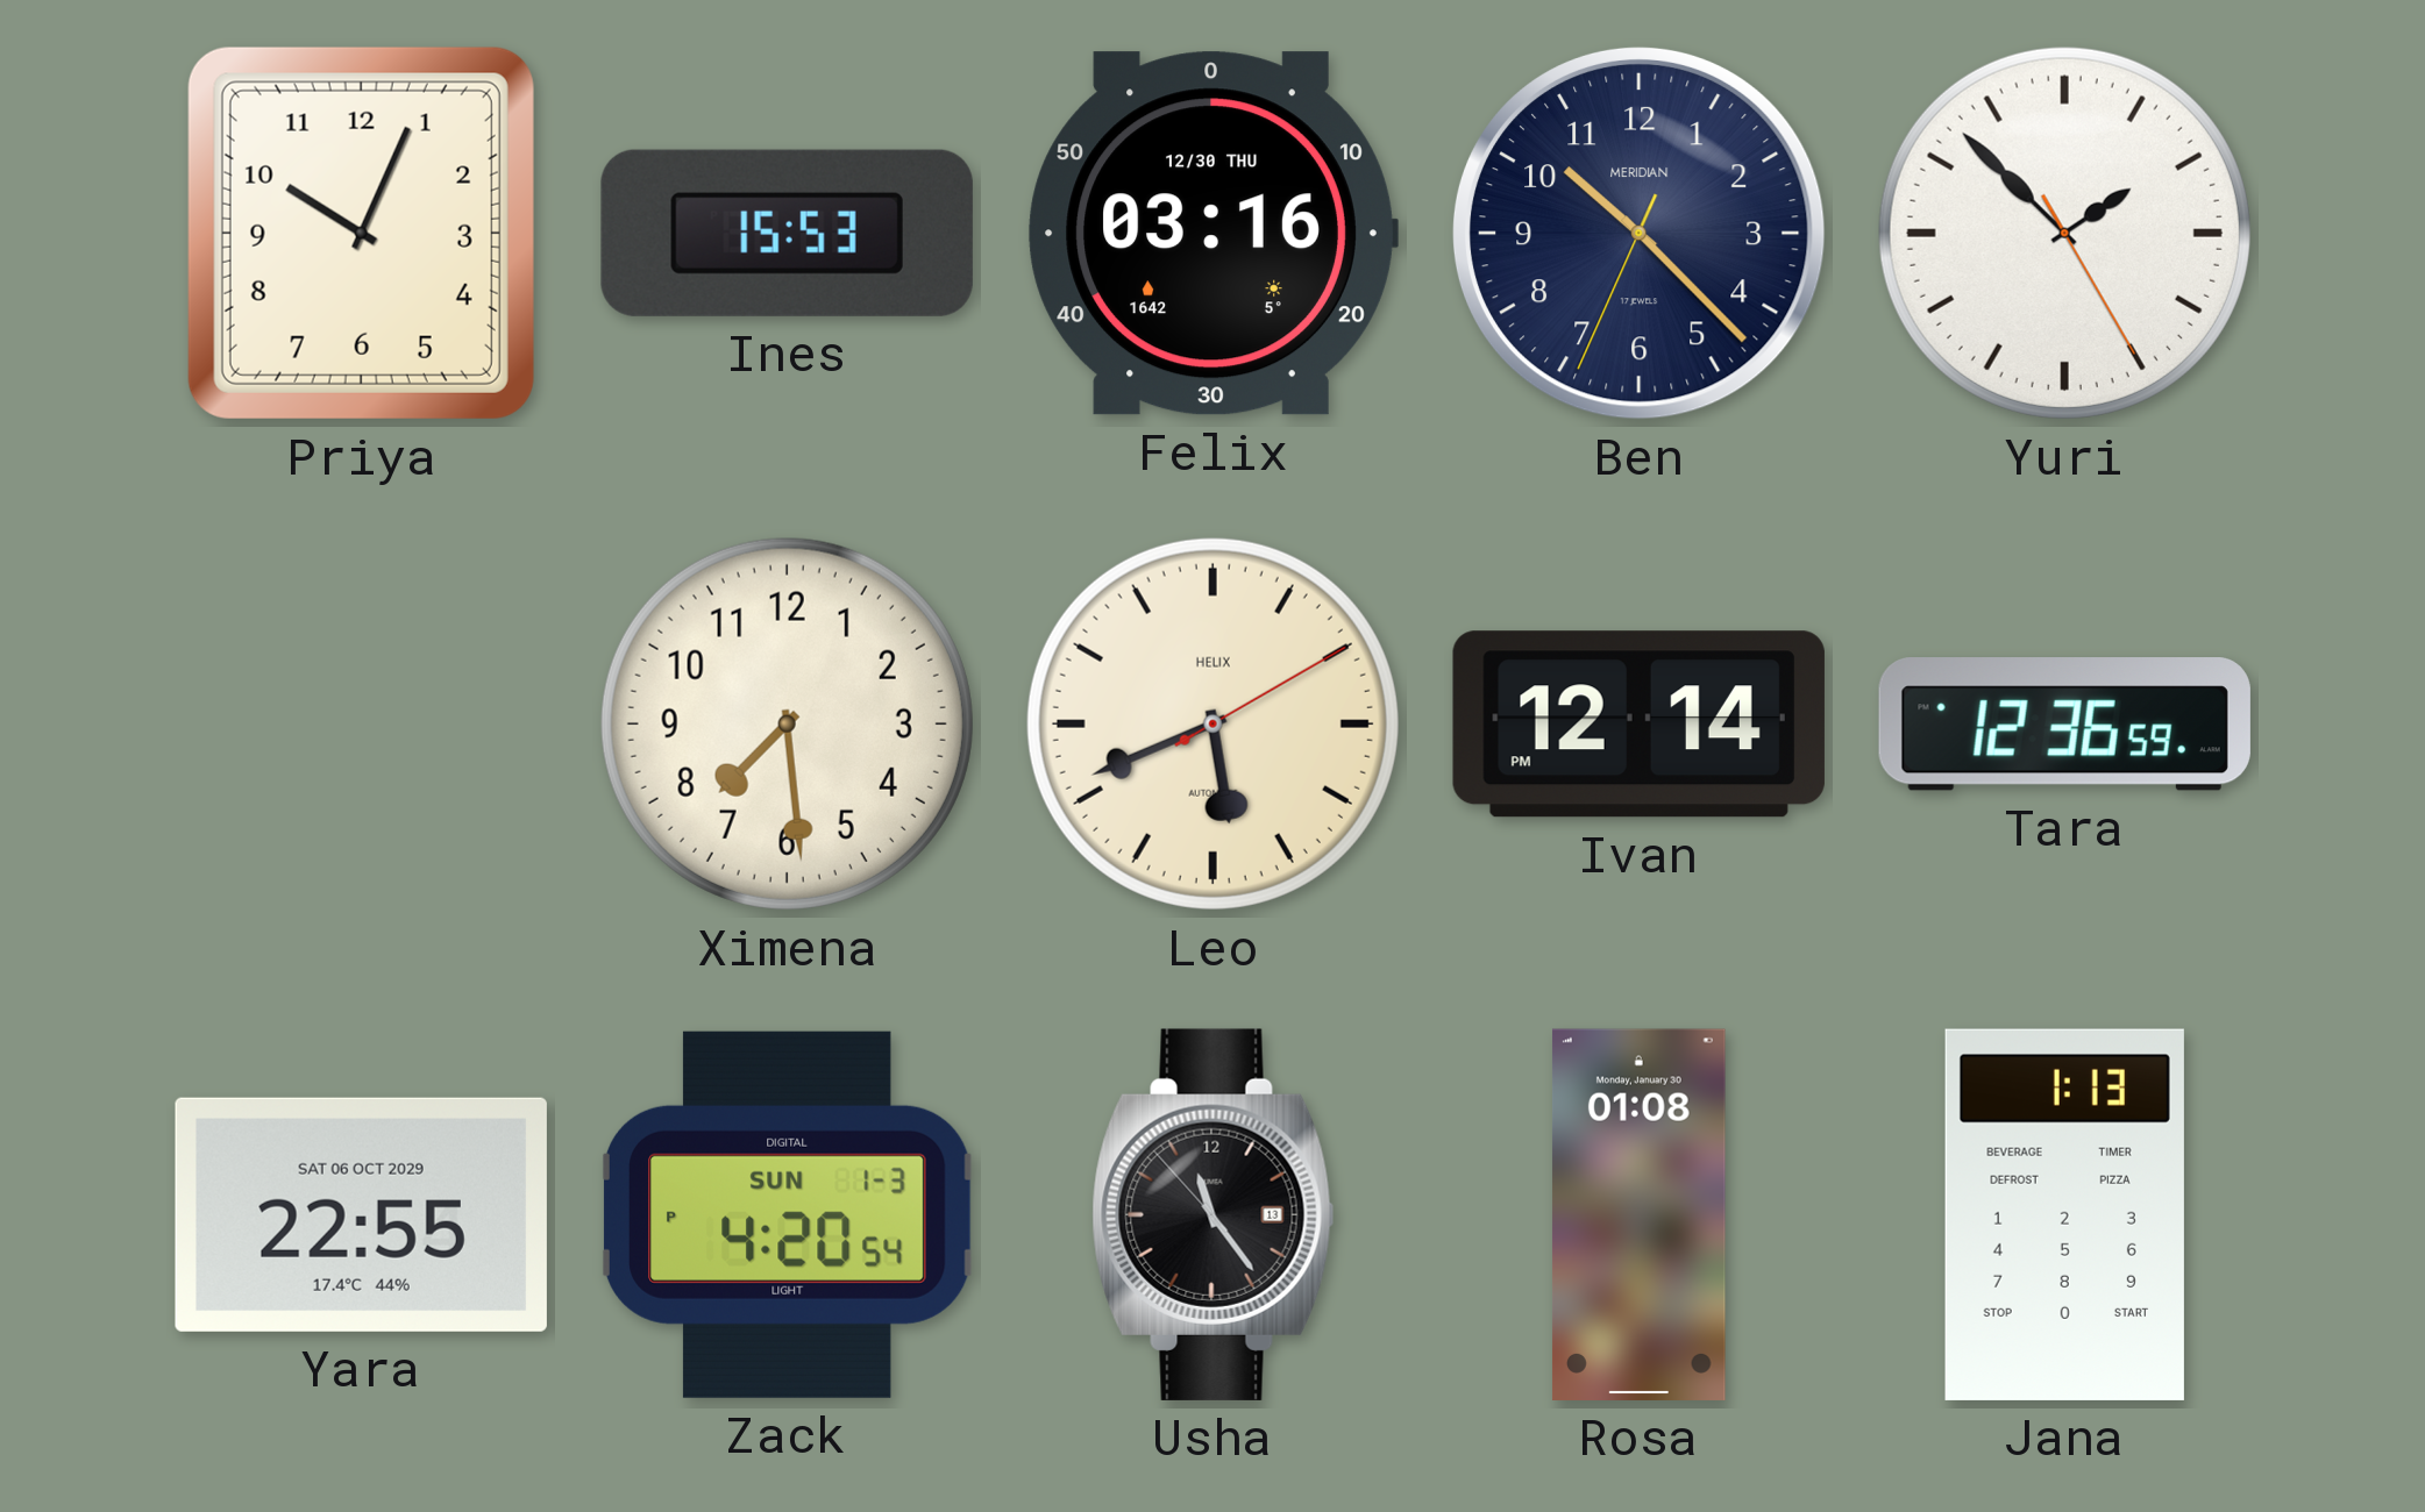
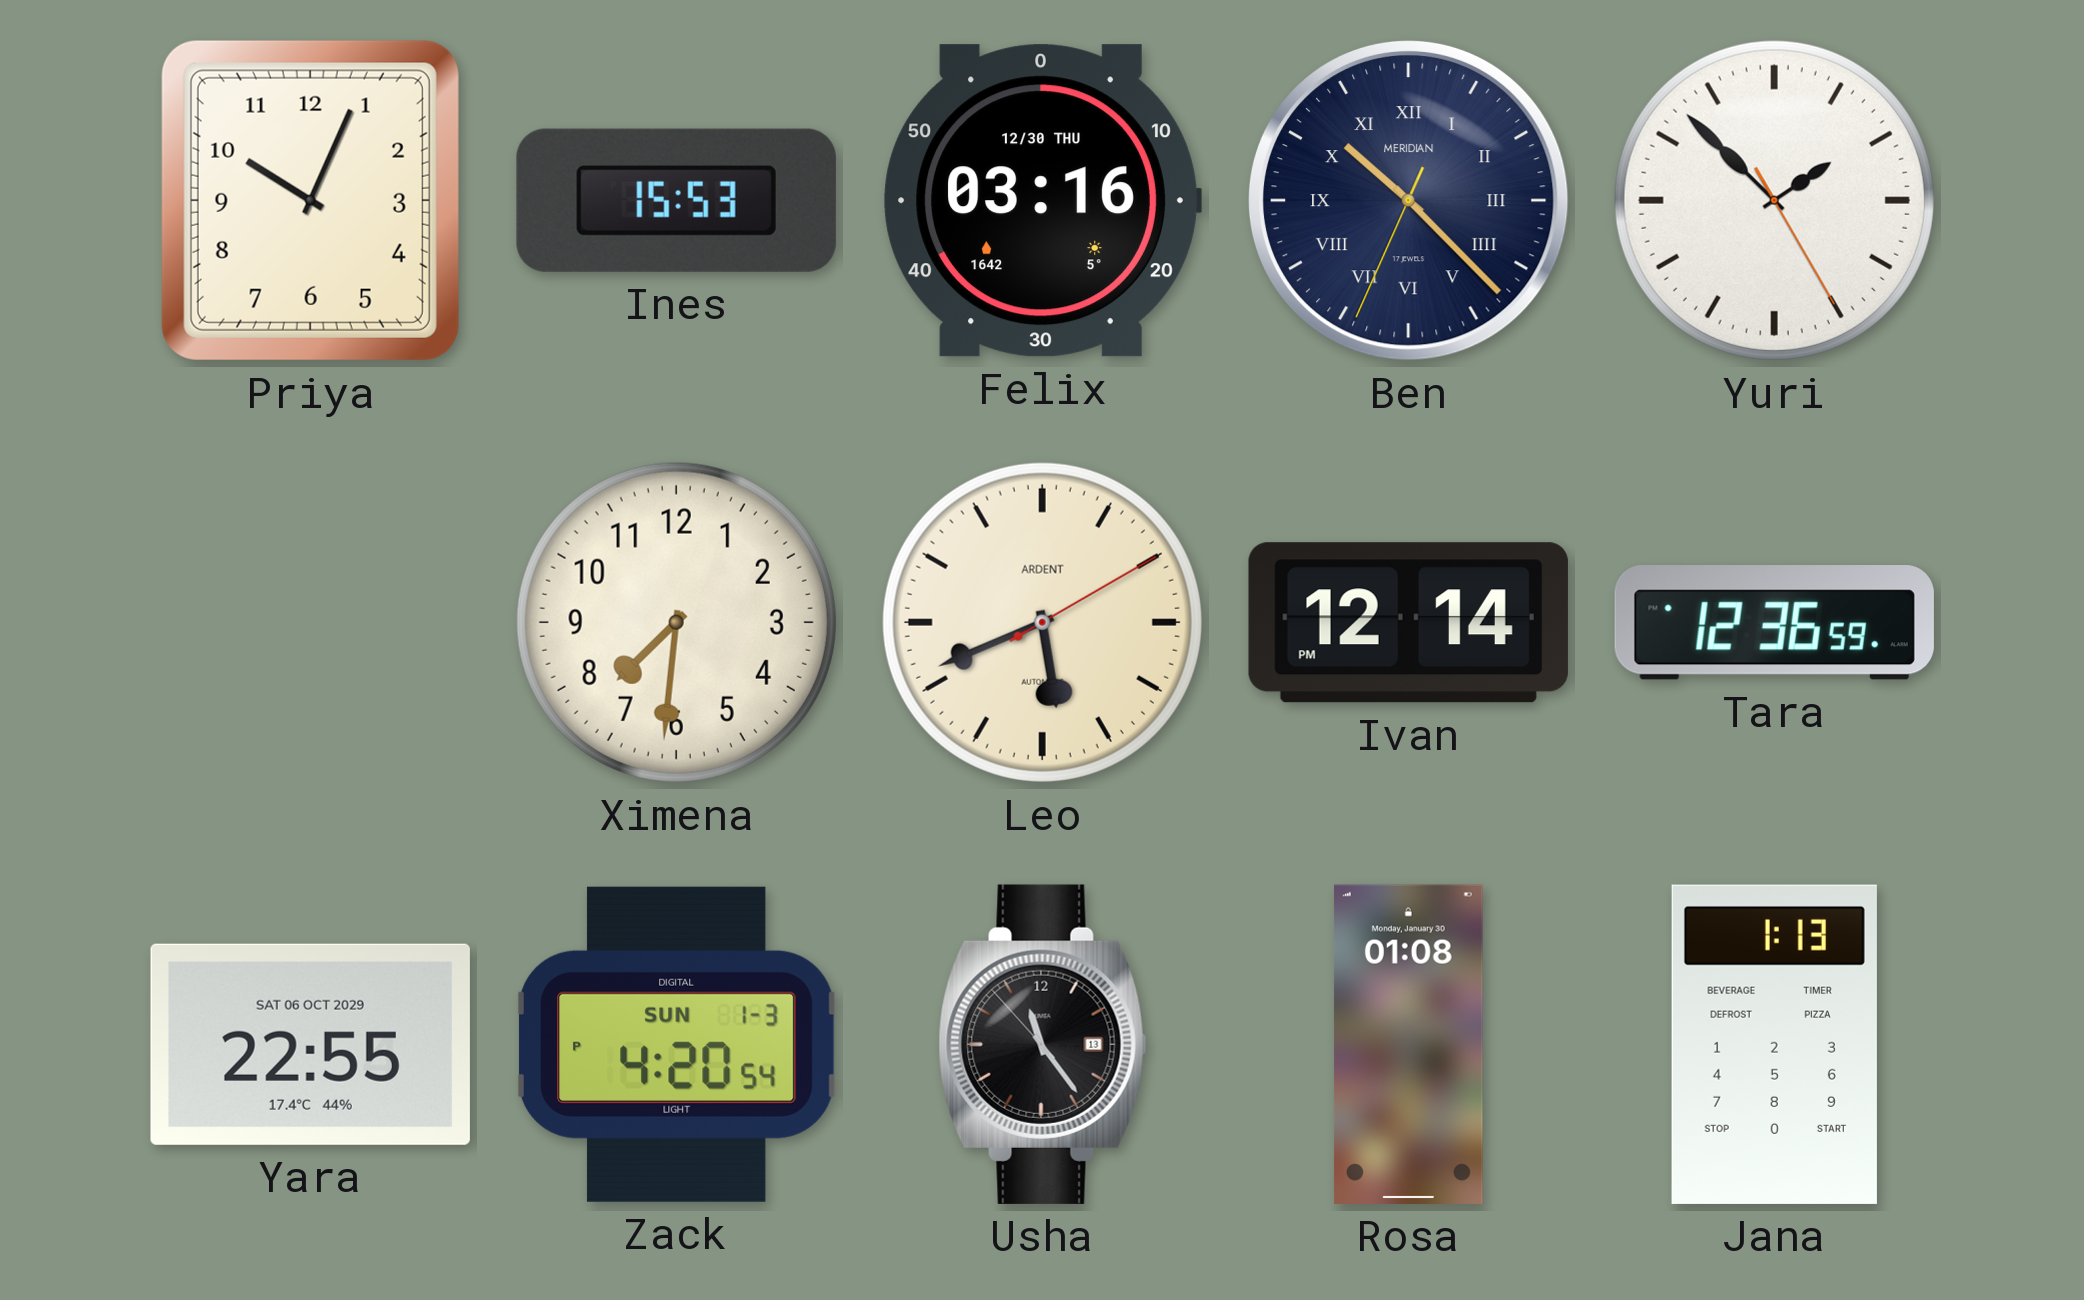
Ben numerals: Arabic -> Roman
Ximena: 7:29 -> 7:31
Leo brand: HELIX -> ARDENT
